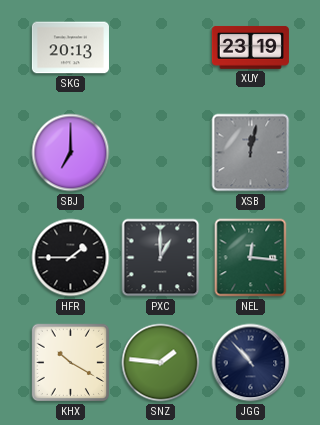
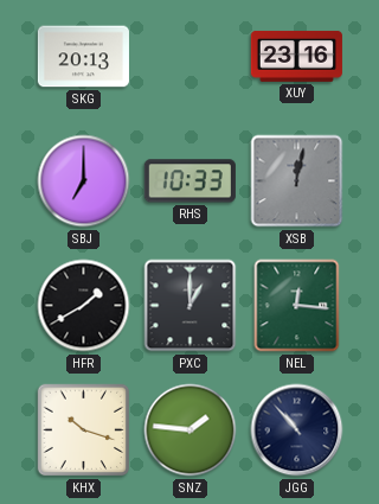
XUY: 23:19 -> 23:16
RHS: none -> 10:33
HFR: 1:45 -> 1:40
KHX: 10:20 -> 10:18
